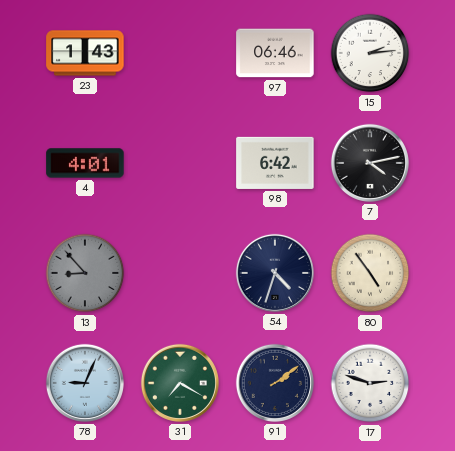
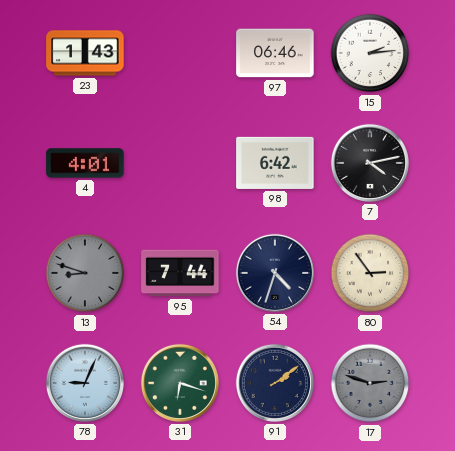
13: 8:53 -> 8:48
95: none -> 7:44
80: 4:54 -> 2:54
31: 7:20 -> 6:18
17 dial: white -> grey
